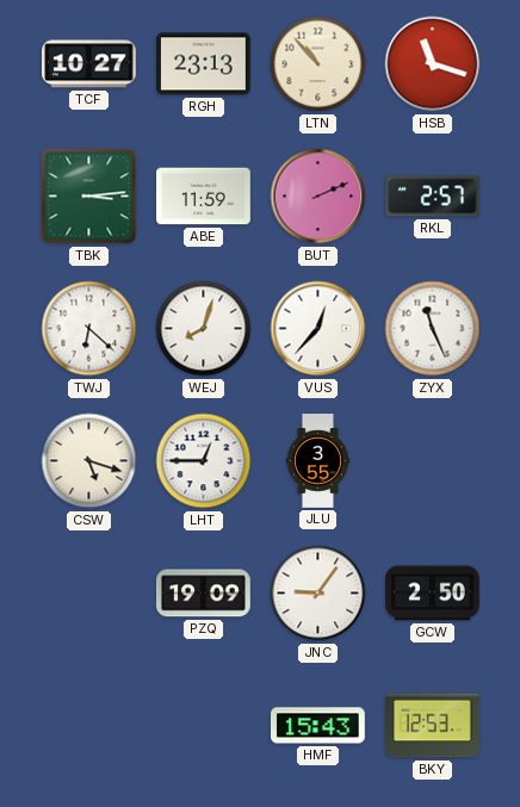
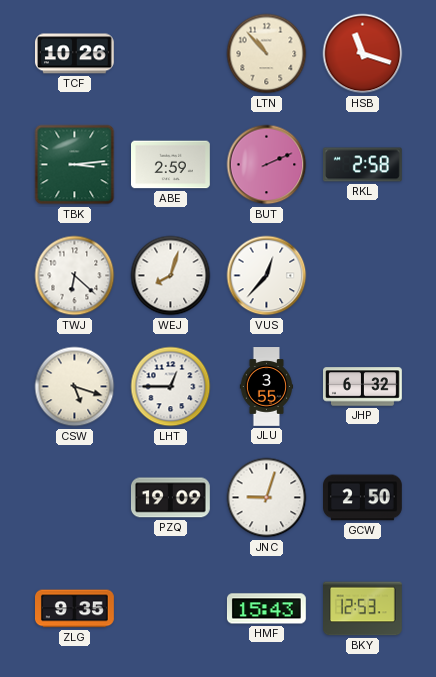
TCF: 10:27 -> 10:26
RGH: 23:13 -> none
ABE: 11:59 -> 2:59
RKL: 2:57 -> 2:58
ZYX: 11:26 -> none
JHP: none -> 6:32
JNC: 9:06 -> 9:03
ZLG: none -> 9:35
